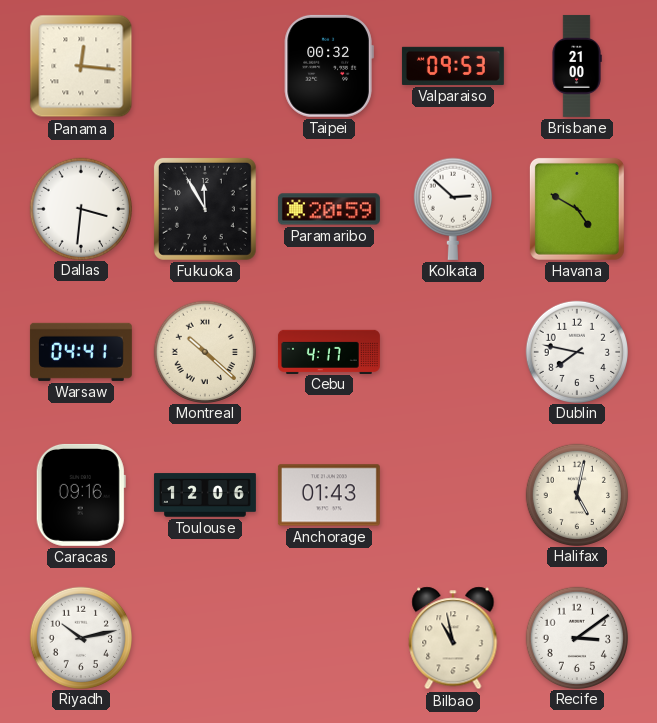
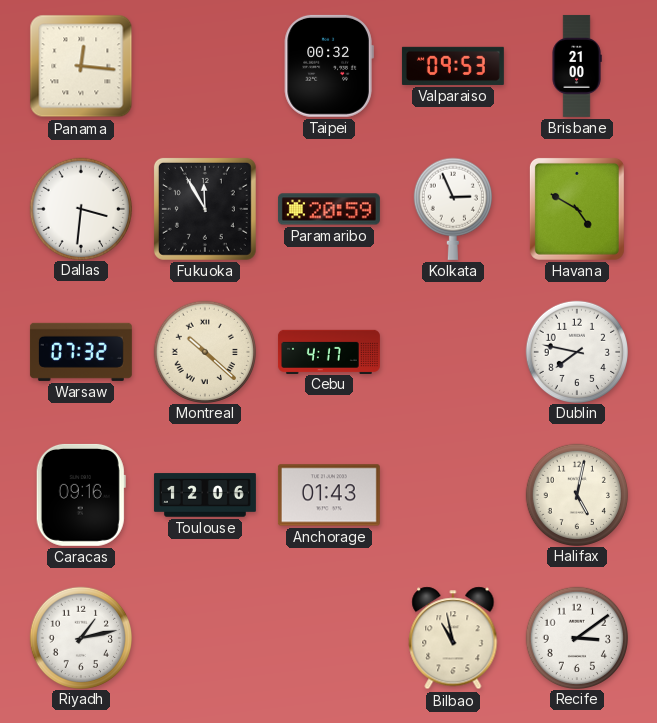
Kolkata: 2:52 -> 2:56
Warsaw: 04:41 -> 07:32
Riyadh: 10:13 -> 1:13
